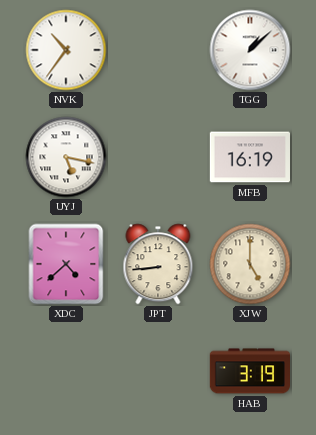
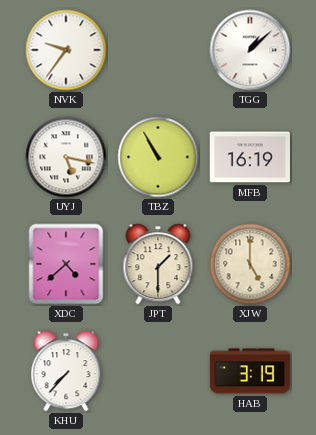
NVK: 10:36 -> 9:36
TBZ: none -> 10:55
JPT: 8:44 -> 1:30
KHU: none -> 7:37
